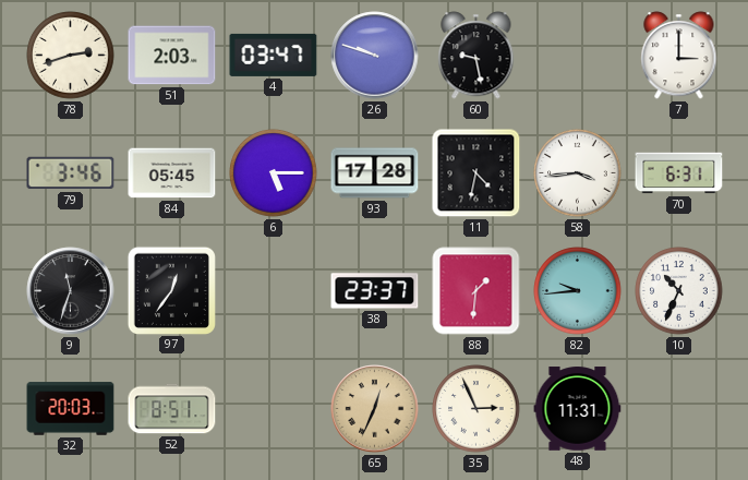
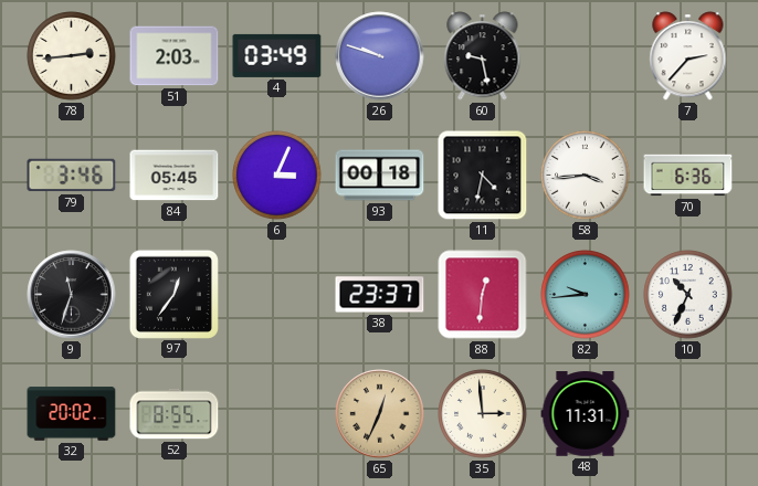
78: 2:42 -> 2:44
4: 03:47 -> 03:49
7: 3:00 -> 2:37
6: 5:15 -> 3:04
93: 17:28 -> 00:18
70: 6:31 -> 6:36
88: 1:31 -> 12:31
32: 20:03 -> 20:02
52: 8:51 -> 8:55
35: 2:56 -> 2:59
